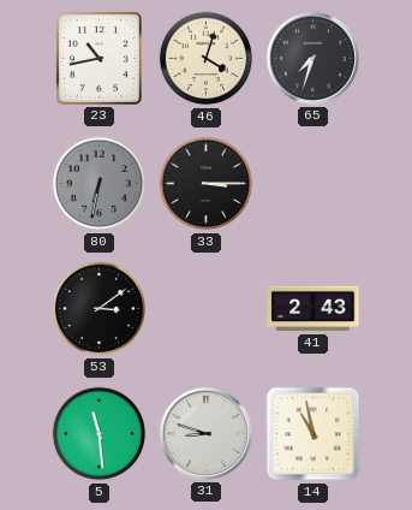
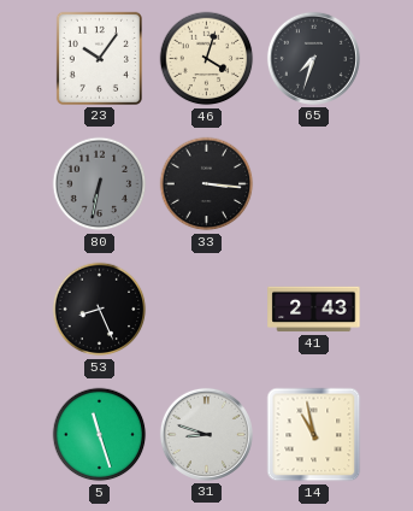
23: 10:43 -> 10:06
33: 3:15 -> 3:16
53: 3:09 -> 8:26
5: 11:29 -> 11:27
